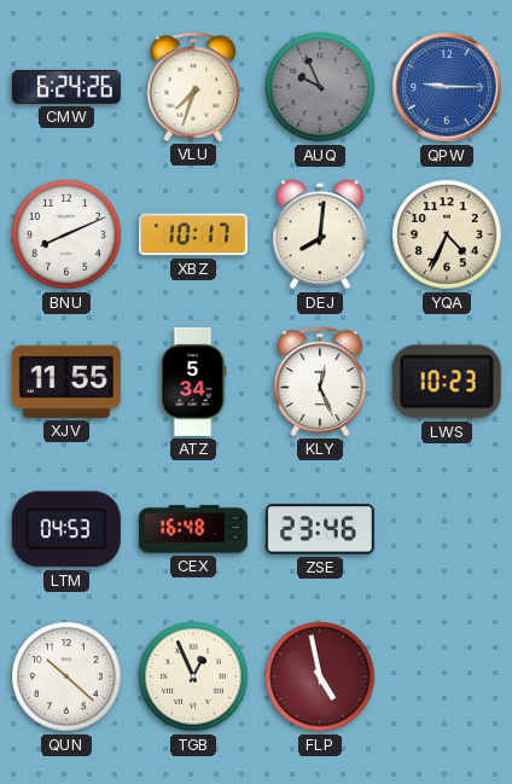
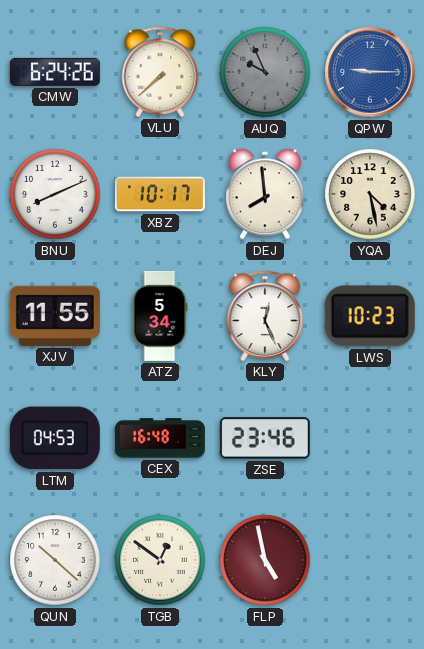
VLU: 7:33 -> 7:38
DEJ: 8:01 -> 7:59
YQA: 4:34 -> 4:28
TGB: 12:56 -> 12:51
